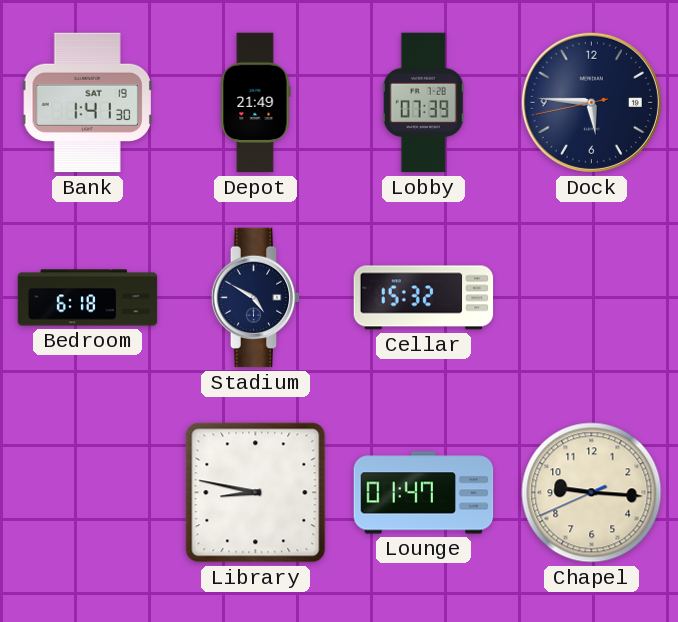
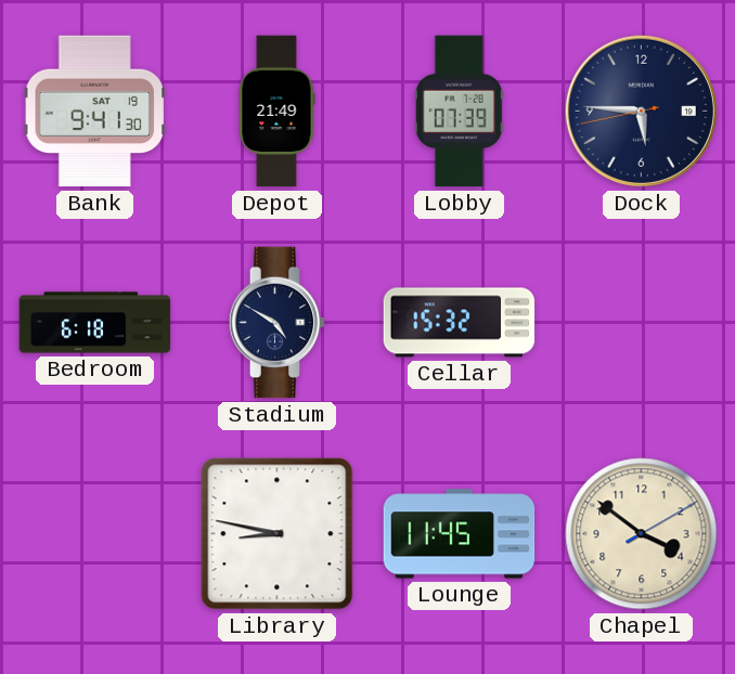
Bank: 1:41 -> 9:41
Lounge: 01:47 -> 11:45
Chapel: 9:15 -> 3:51
